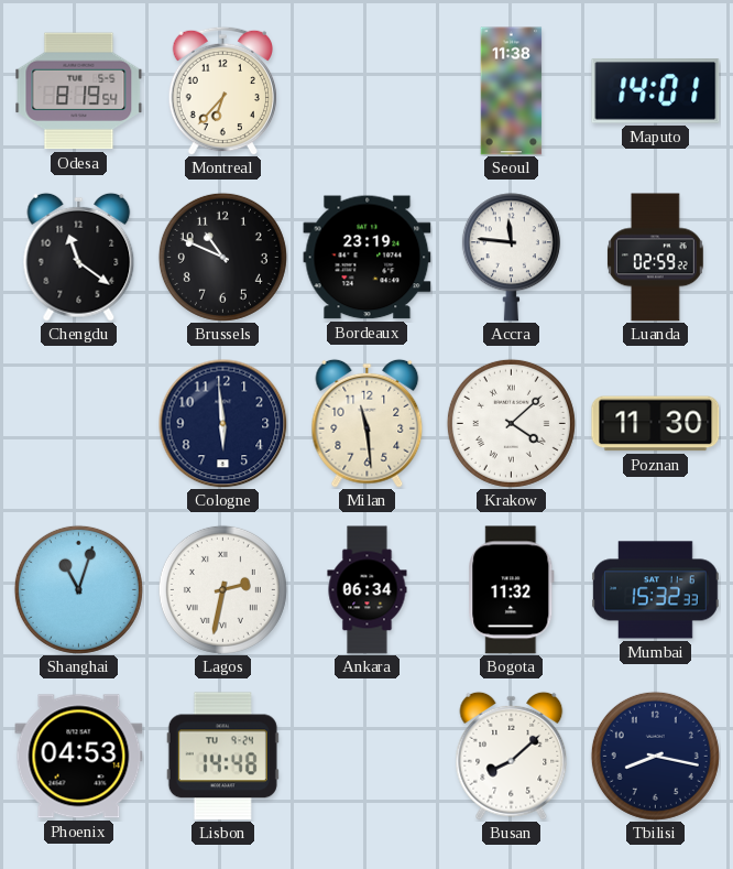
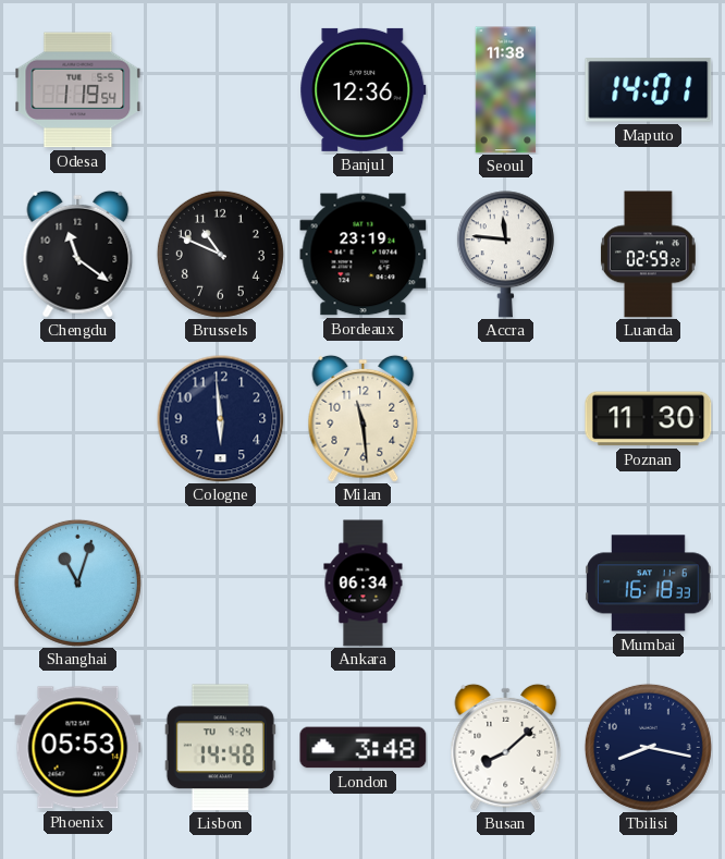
Odesa: 8:19 -> 1:19
Montreal: 6:37 -> none
Banjul: none -> 12:36
Krakow: 4:08 -> none
Lagos: 2:32 -> none
Bogota: 11:32 -> none
Mumbai: 15:32 -> 16:18
Phoenix: 04:53 -> 05:53
London: none -> 3:48
